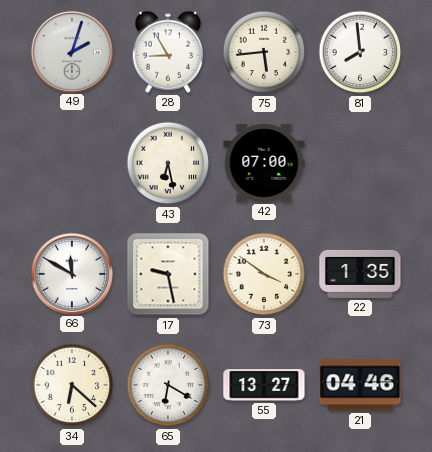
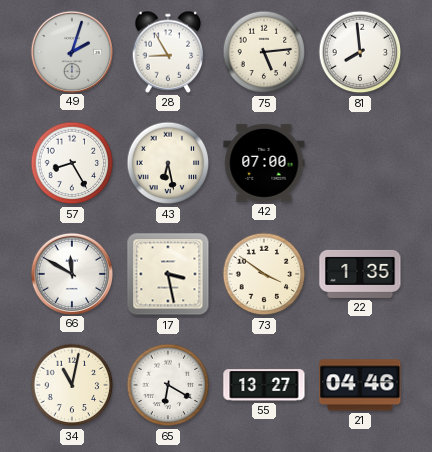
75: 5:44 -> 5:14
57: none -> 8:25
17: 9:28 -> 3:28
34: 6:22 -> 11:02
